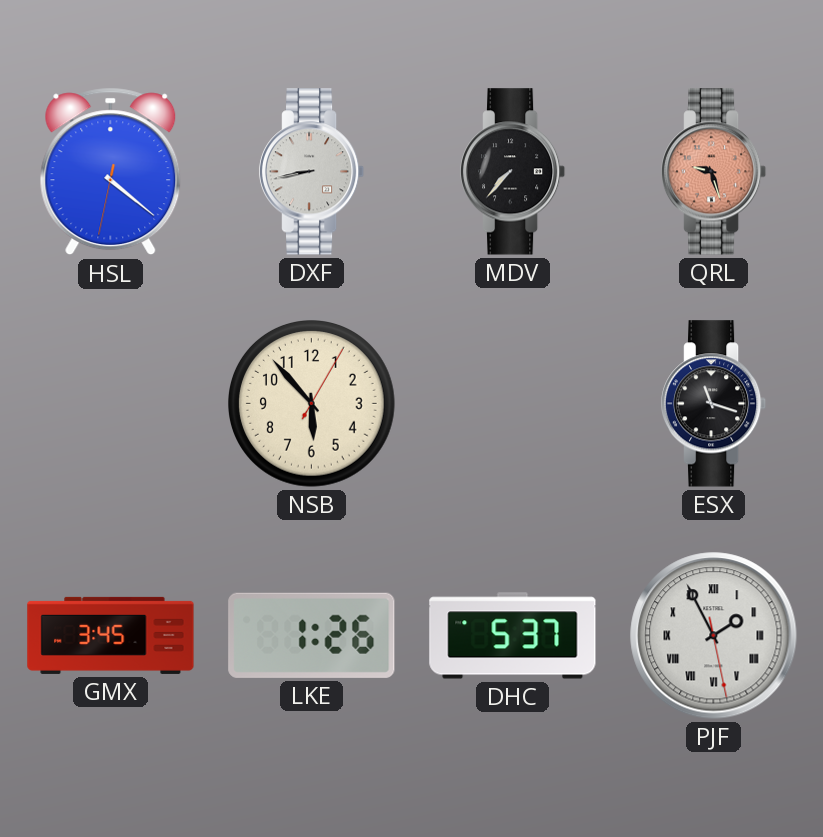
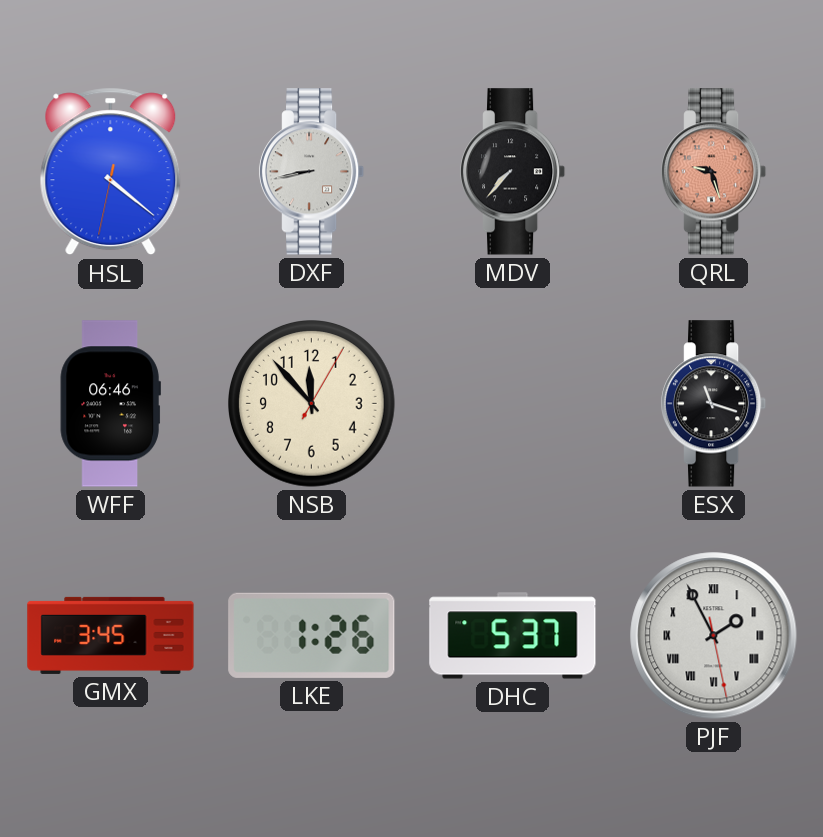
WFF: none -> 06:46
NSB: 5:53 -> 11:53
